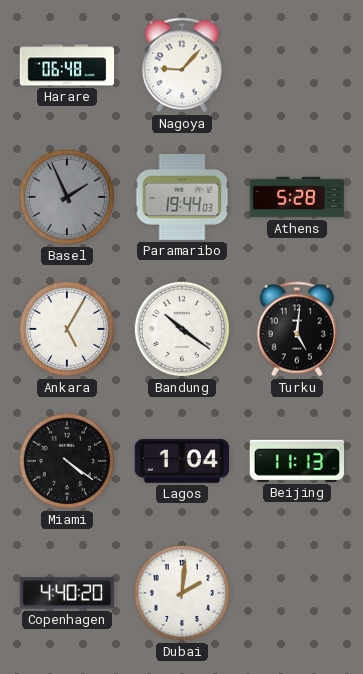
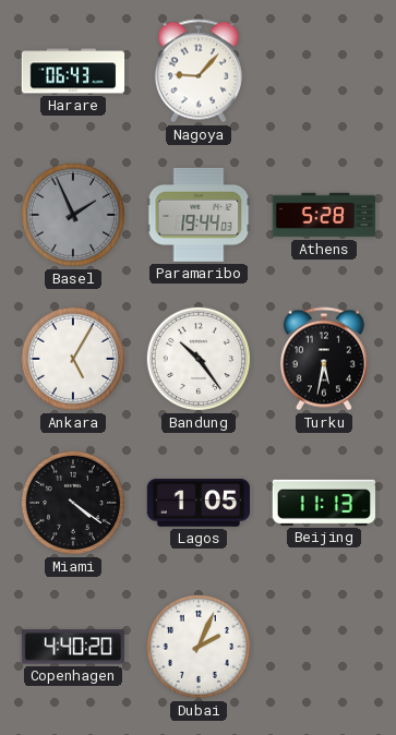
Harare: 06:48 -> 06:43
Bandung: 10:21 -> 10:24
Turku: 5:01 -> 5:32
Lagos: 1:04 -> 1:05
Dubai: 2:01 -> 2:04
